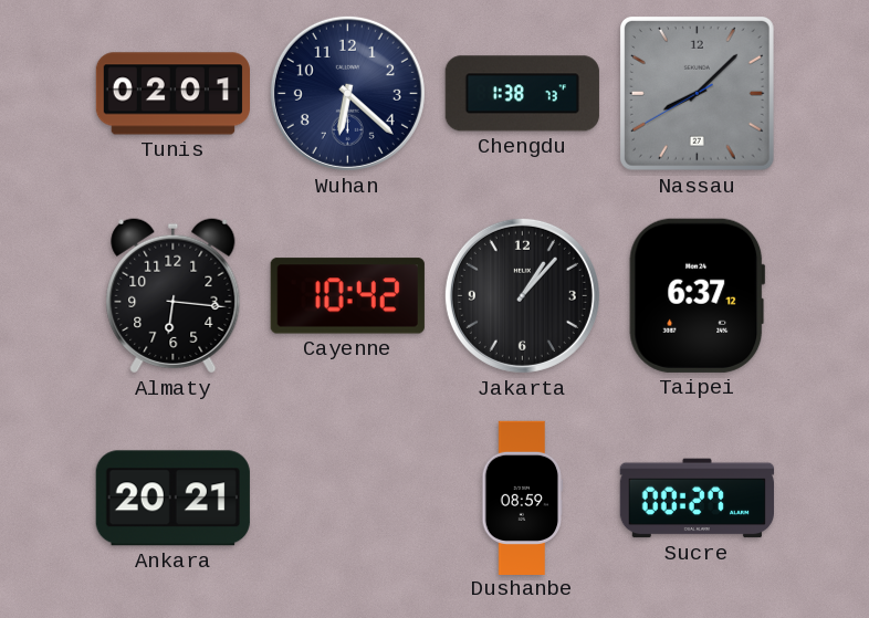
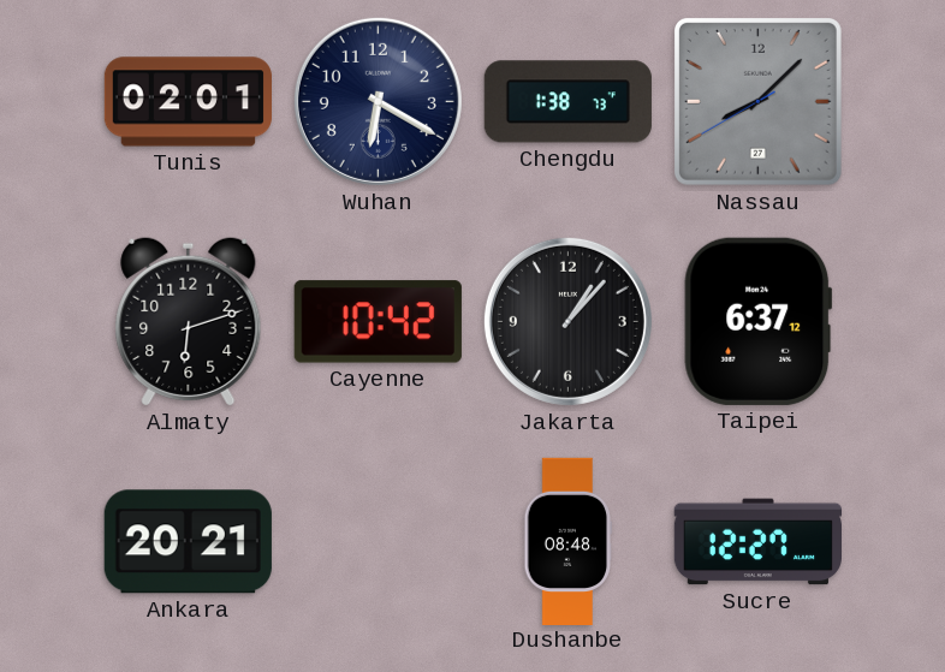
Wuhan: 6:22 -> 6:20
Almaty: 6:16 -> 6:12
Dushanbe: 08:59 -> 08:48
Sucre: 00:27 -> 12:27
